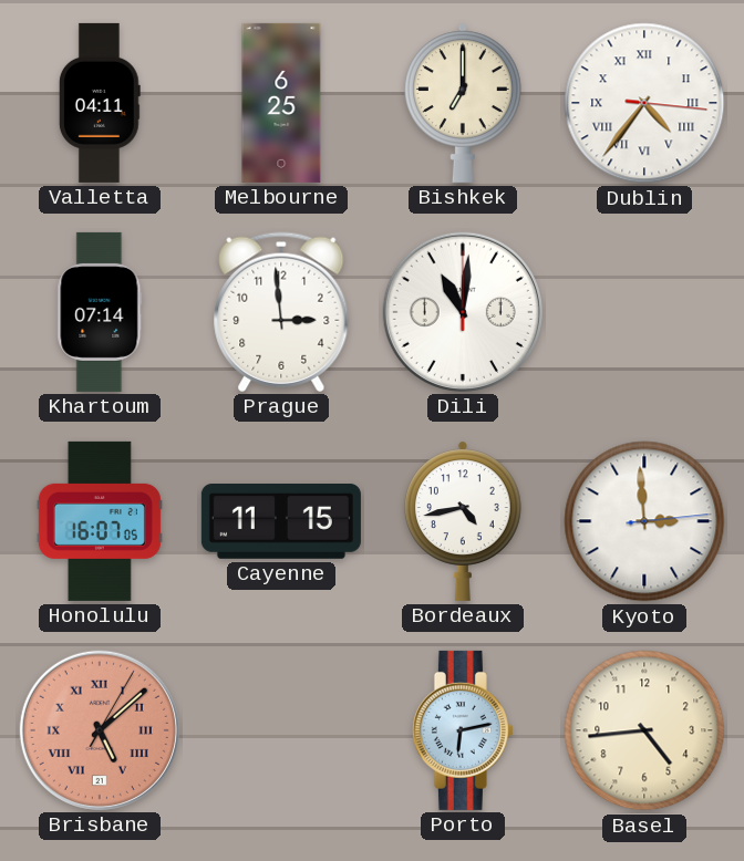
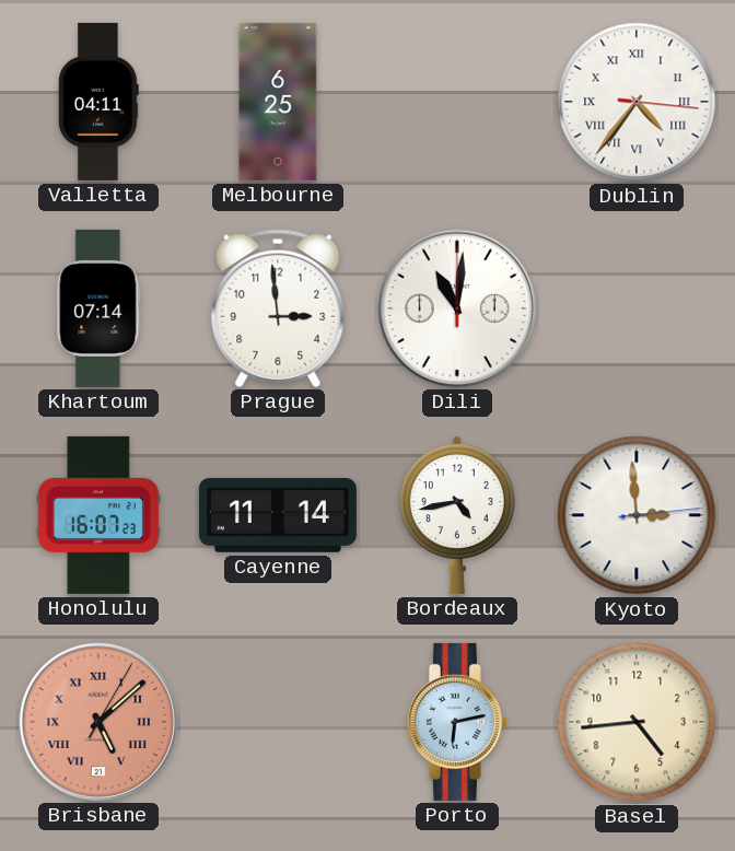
Bishkek: 7:00 -> none
Honolulu: 16:07:05 -> 16:07:23
Cayenne: 11:15 -> 11:14
